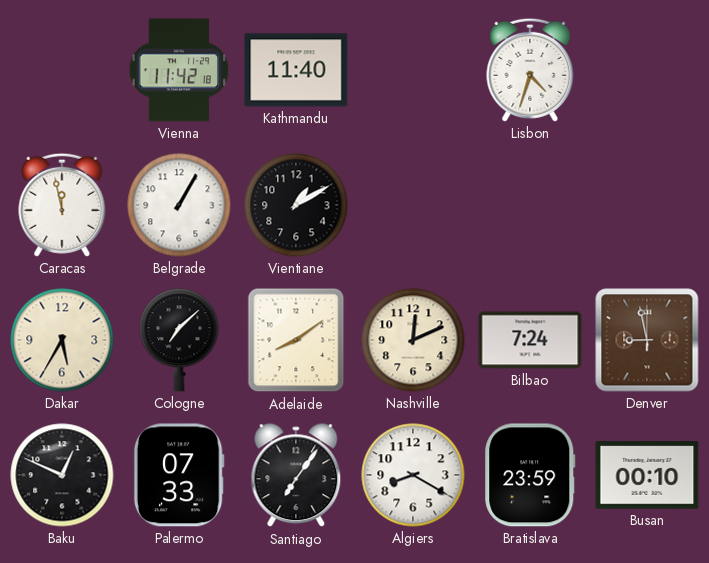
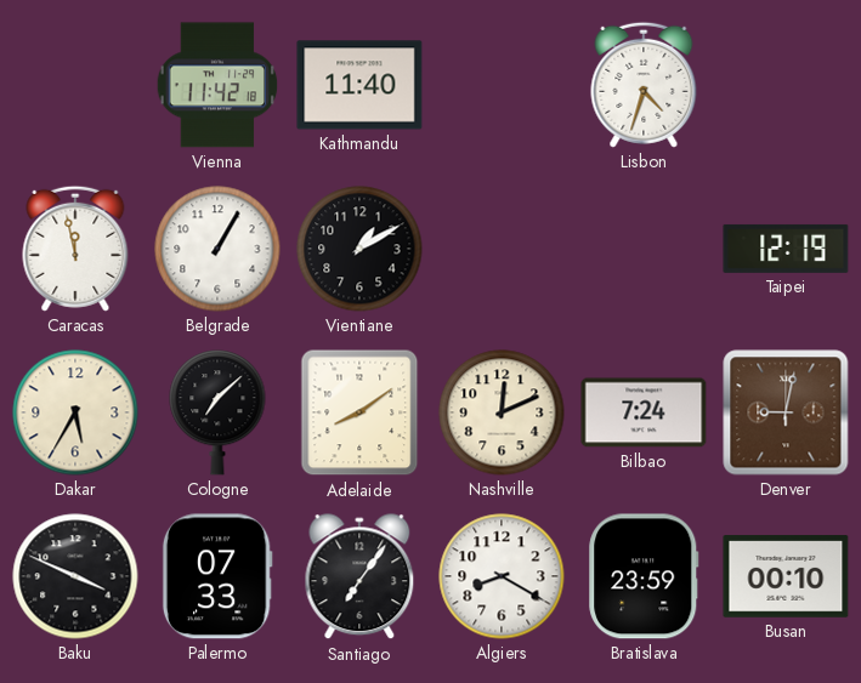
Taipei: none -> 12:19
Denver: 8:58 -> 9:02
Baku: 12:49 -> 3:49
